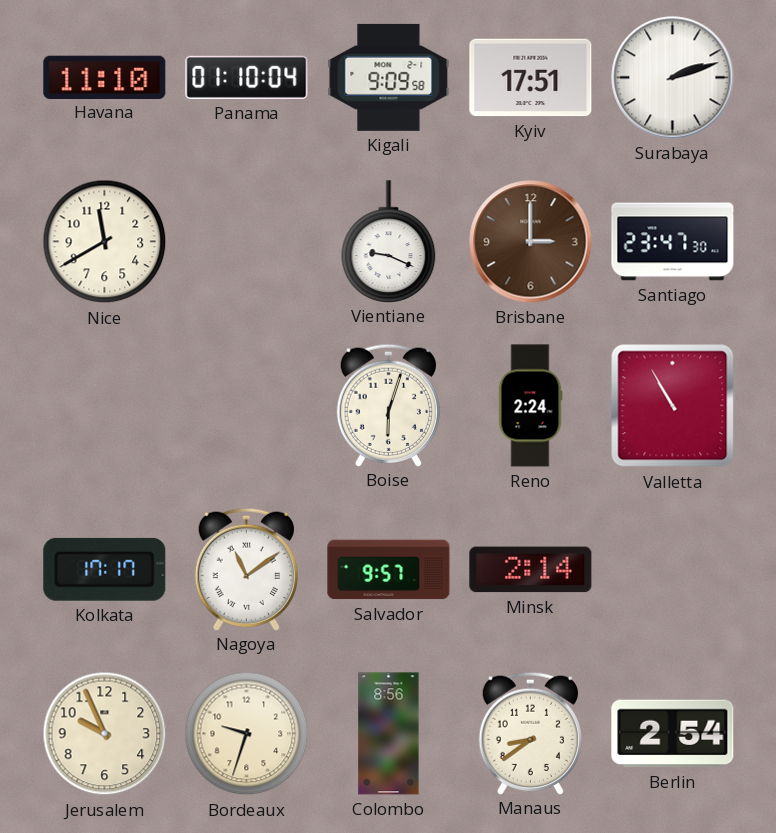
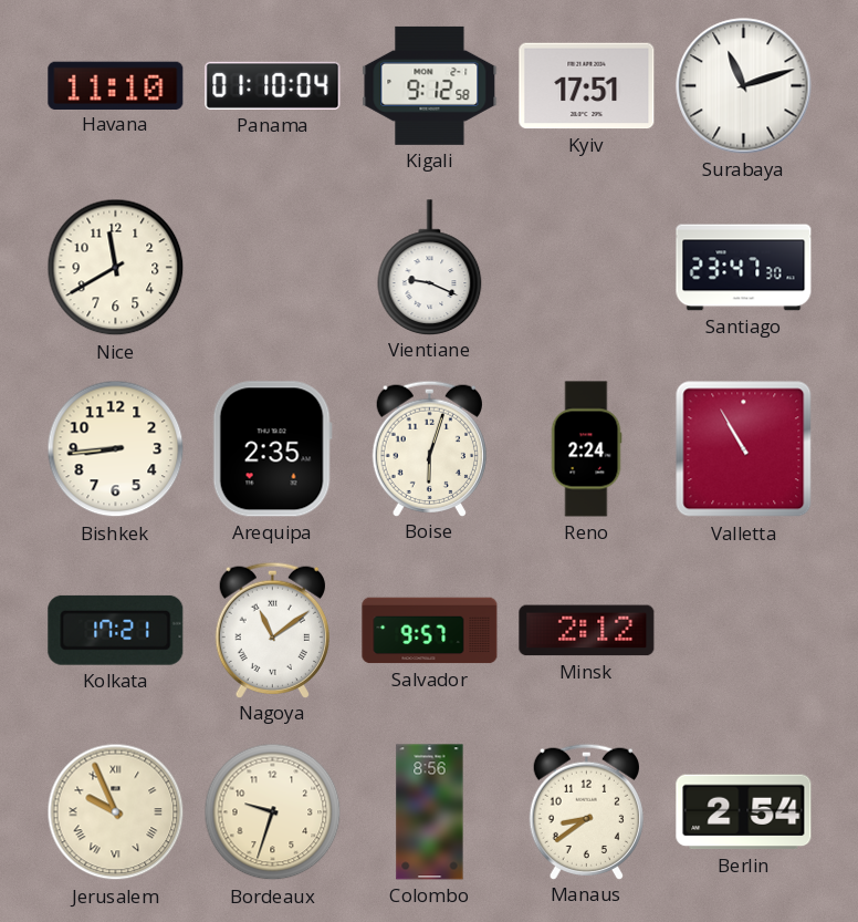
Kigali: 9:09 -> 9:12
Surabaya: 2:12 -> 11:12
Brisbane: 3:00 -> none
Bishkek: none -> 8:44
Arequipa: none -> 2:35
Kolkata: 17:17 -> 17:21
Minsk: 2:14 -> 2:12
Jerusalem numerals: Arabic -> Roman
